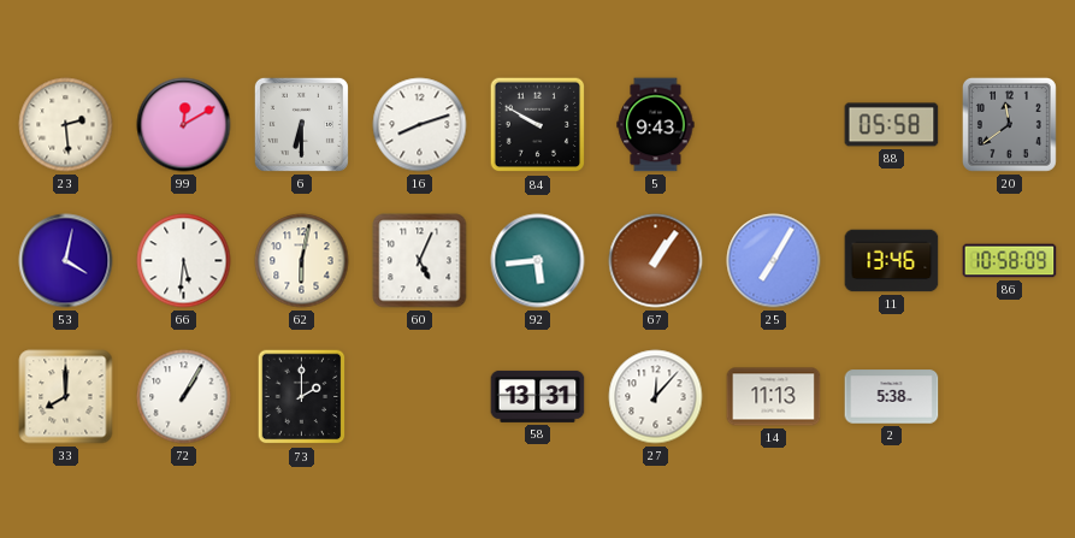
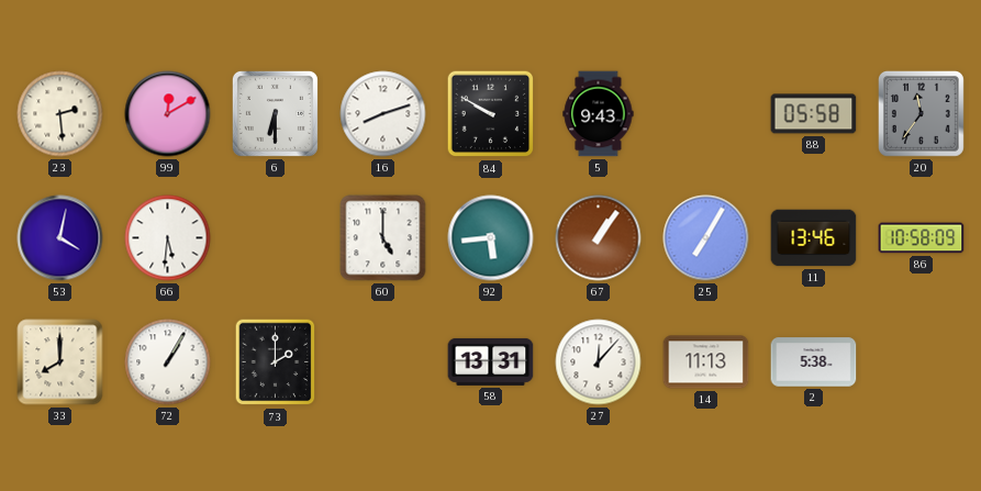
20: 11:39 -> 11:36
62: 6:02 -> none
60: 5:04 -> 5:00
